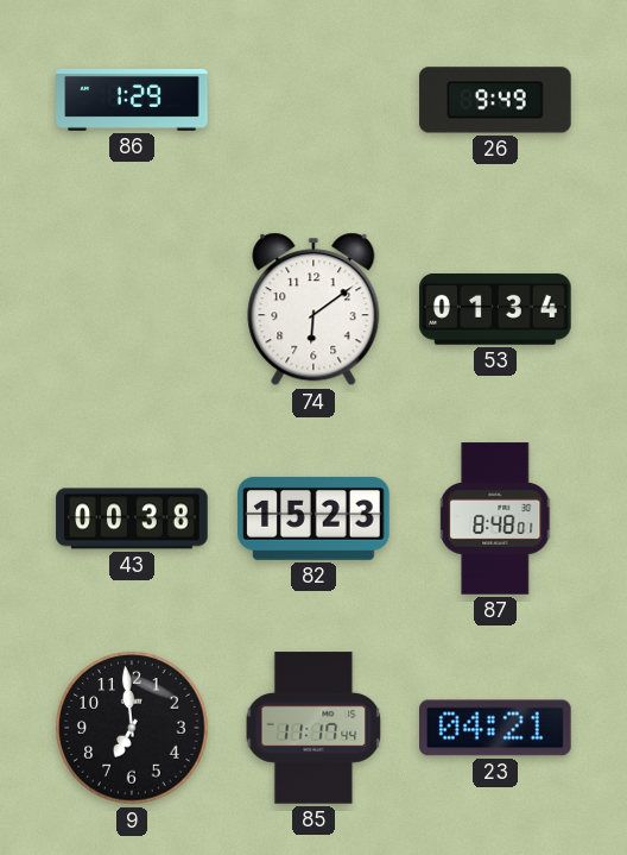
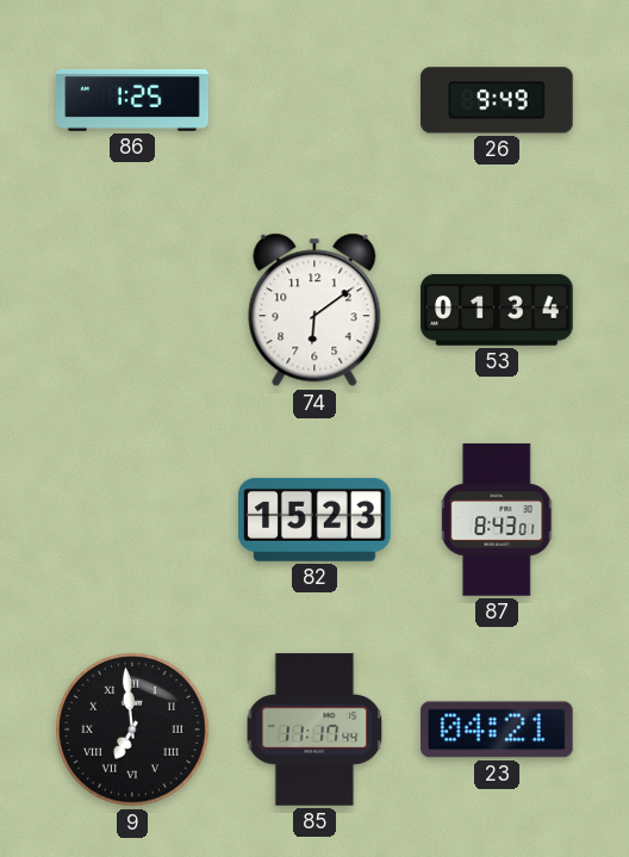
86: 1:29 -> 1:25
43: 00:38 -> none
87: 8:48 -> 8:43
9 numerals: Arabic -> Roman
